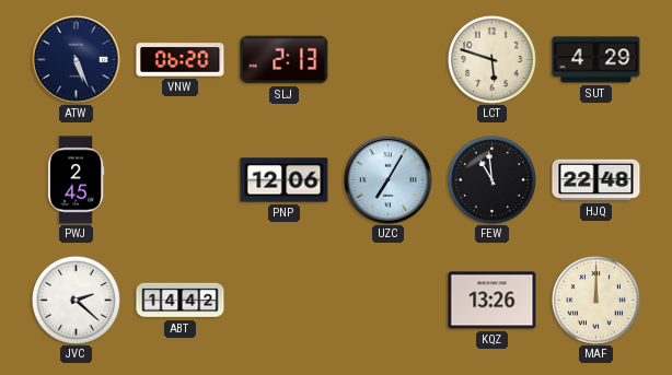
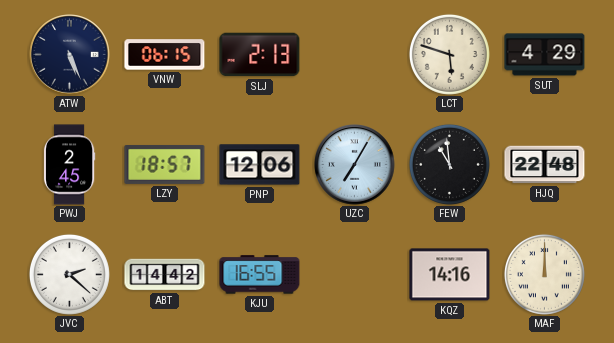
VNW: 06:20 -> 06:15
LZY: none -> 18:57
KJU: none -> 16:55
KQZ: 13:26 -> 14:16
